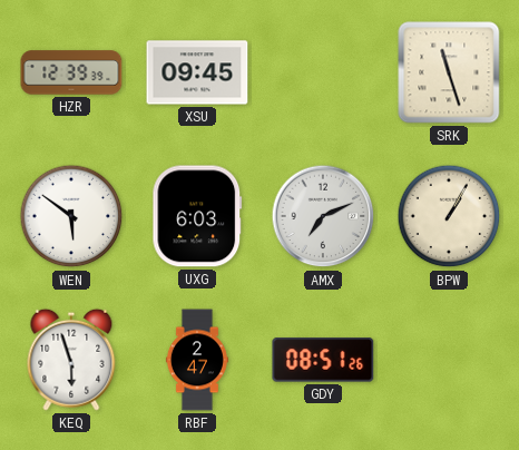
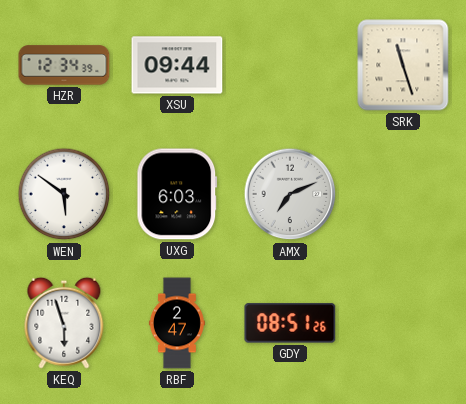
HZR: 12:39 -> 12:34
XSU: 09:45 -> 09:44
BPW: 1:05 -> none
